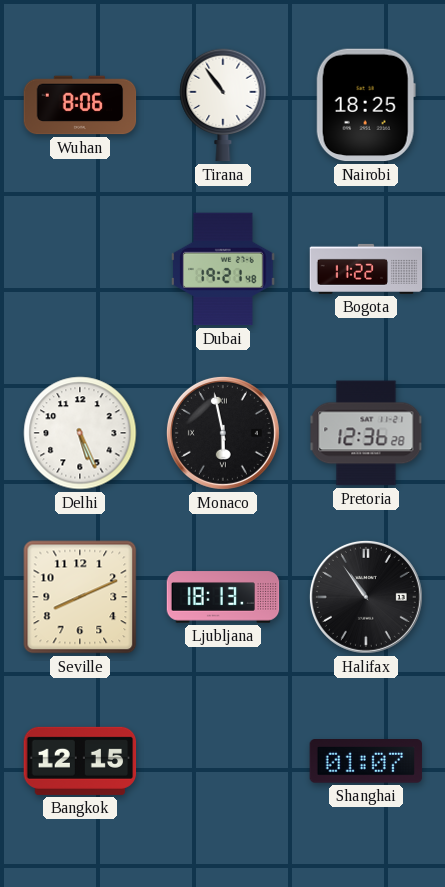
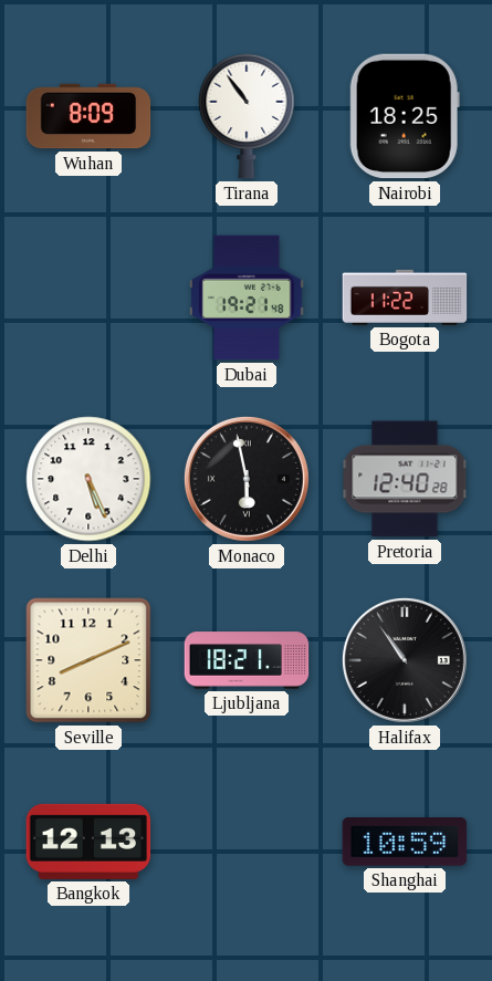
Wuhan: 8:06 -> 8:09
Pretoria: 12:36 -> 12:40
Ljubljana: 18:13 -> 18:21
Bangkok: 12:15 -> 12:13
Shanghai: 01:07 -> 10:59
